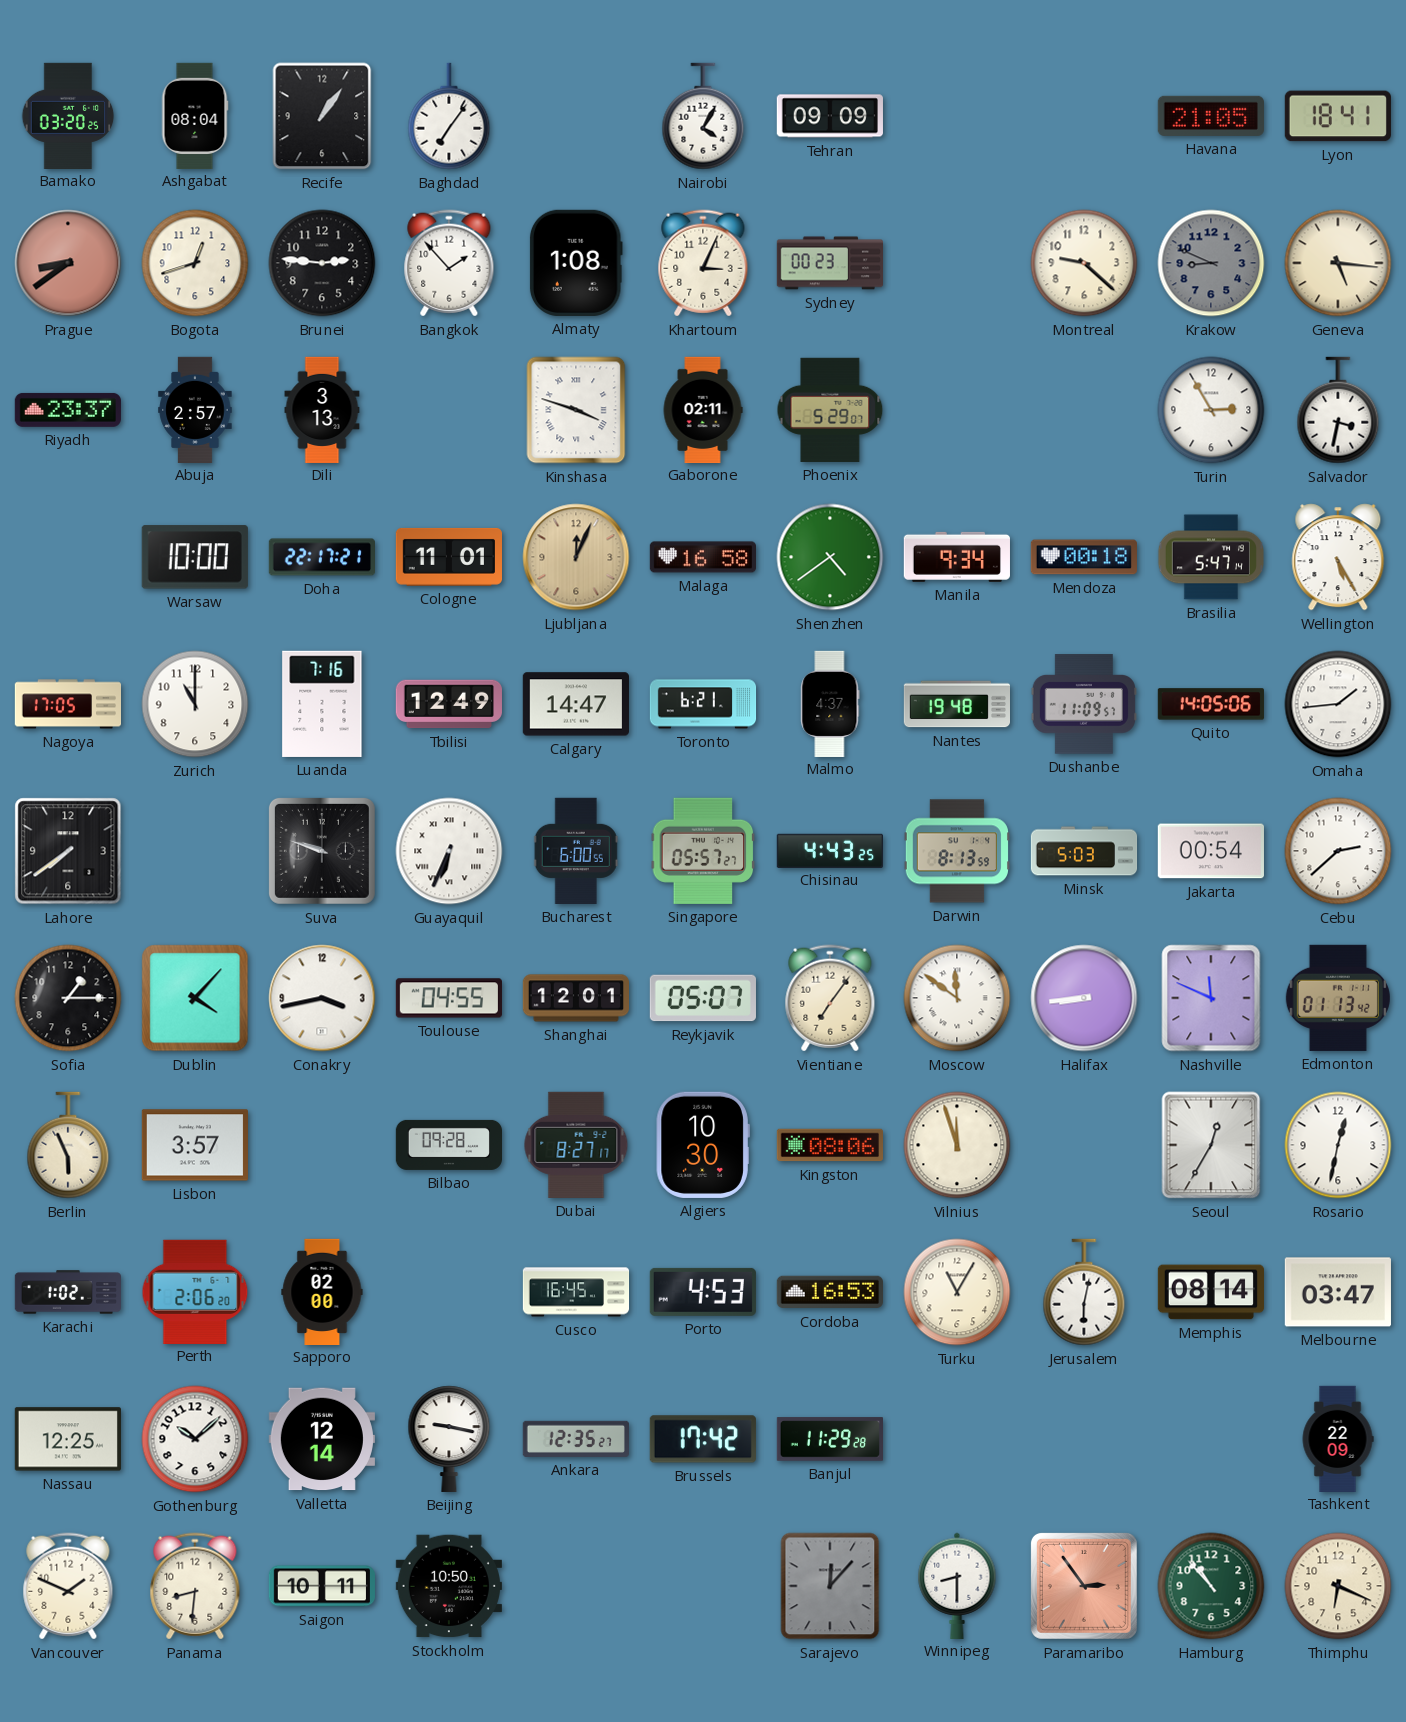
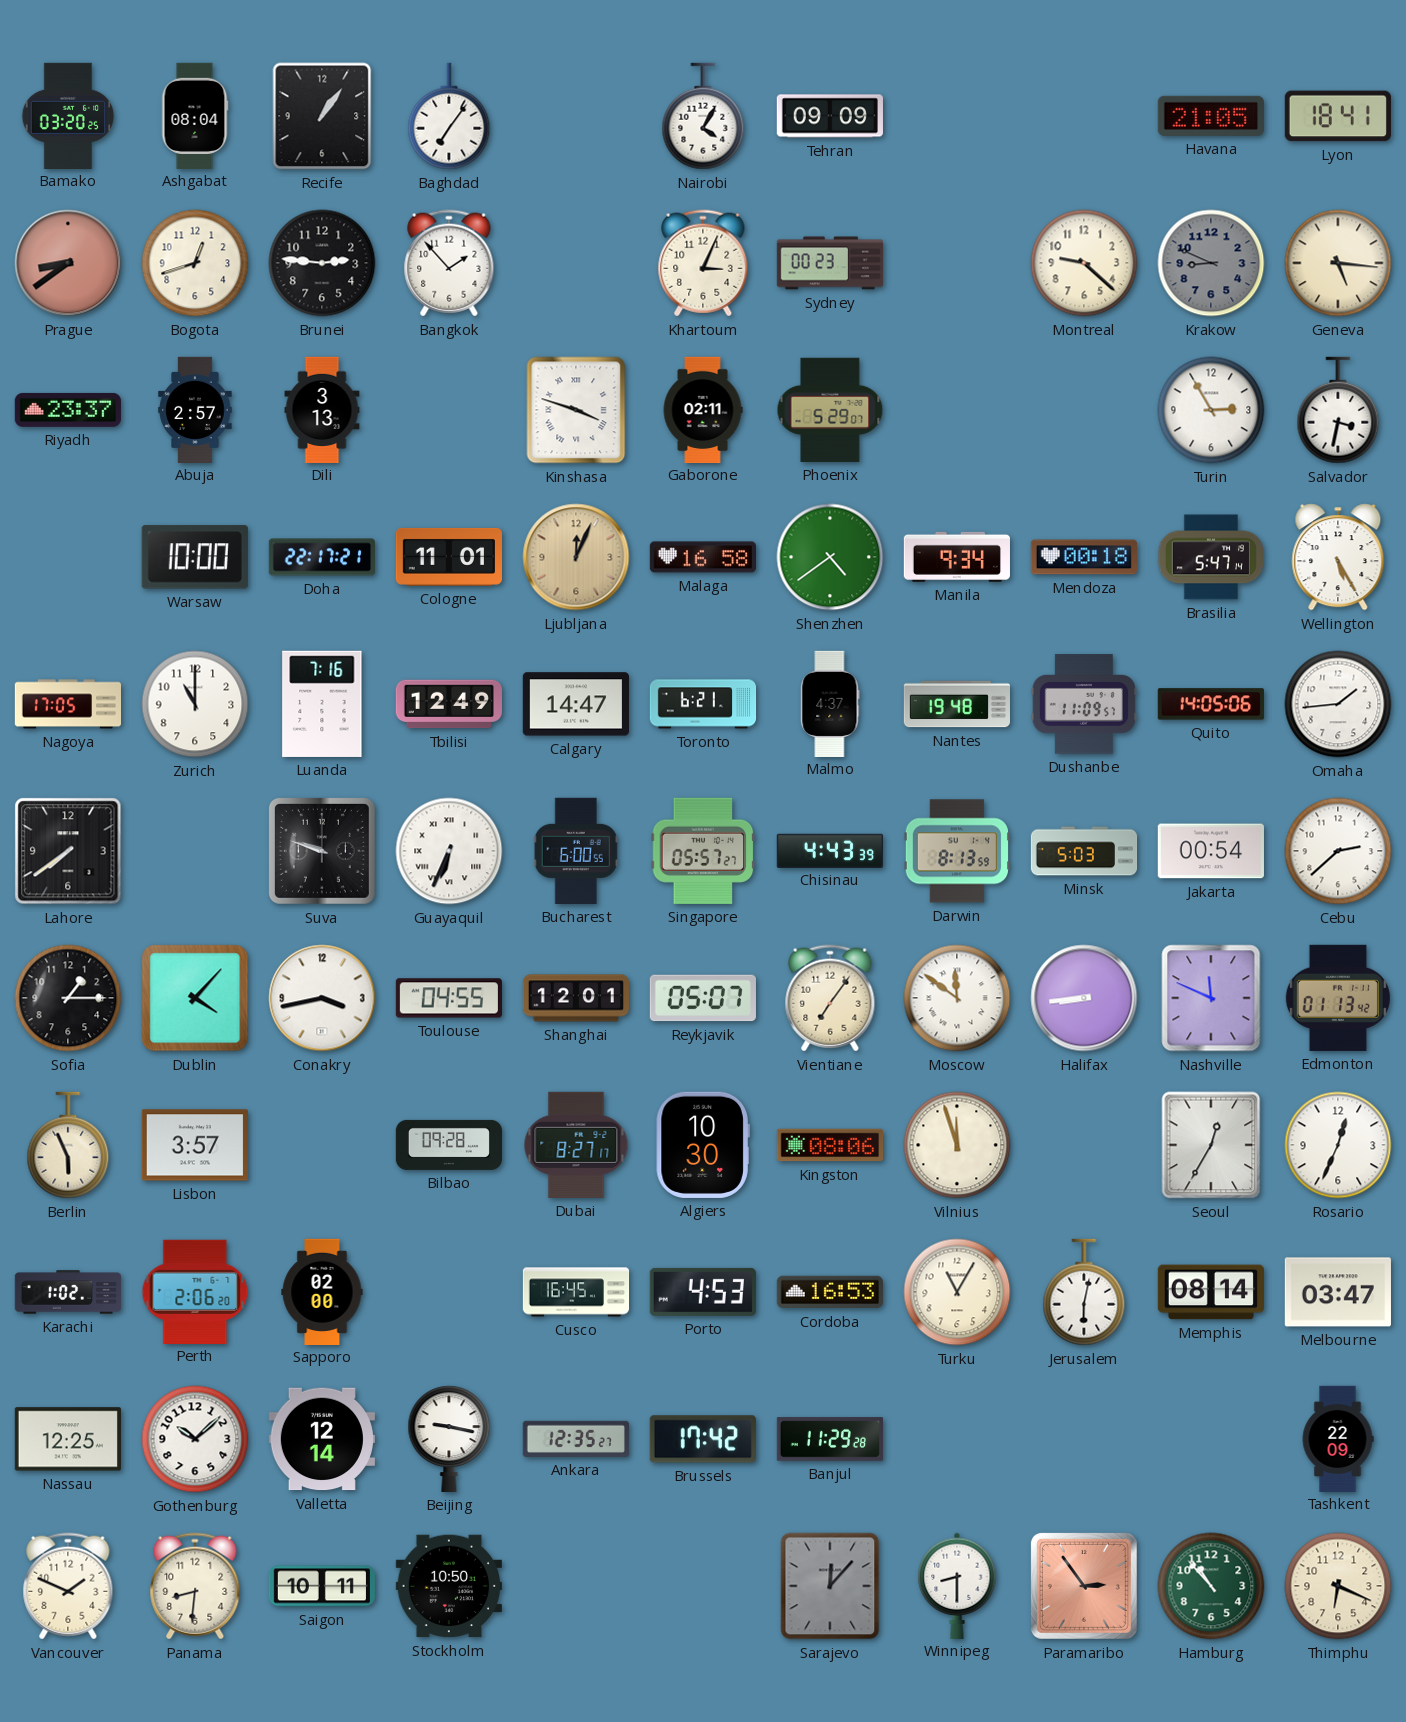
Almaty: 1:08 -> none
Chisinau: 4:43:25 -> 4:43:39
Rosario: 12:32 -> 12:34
